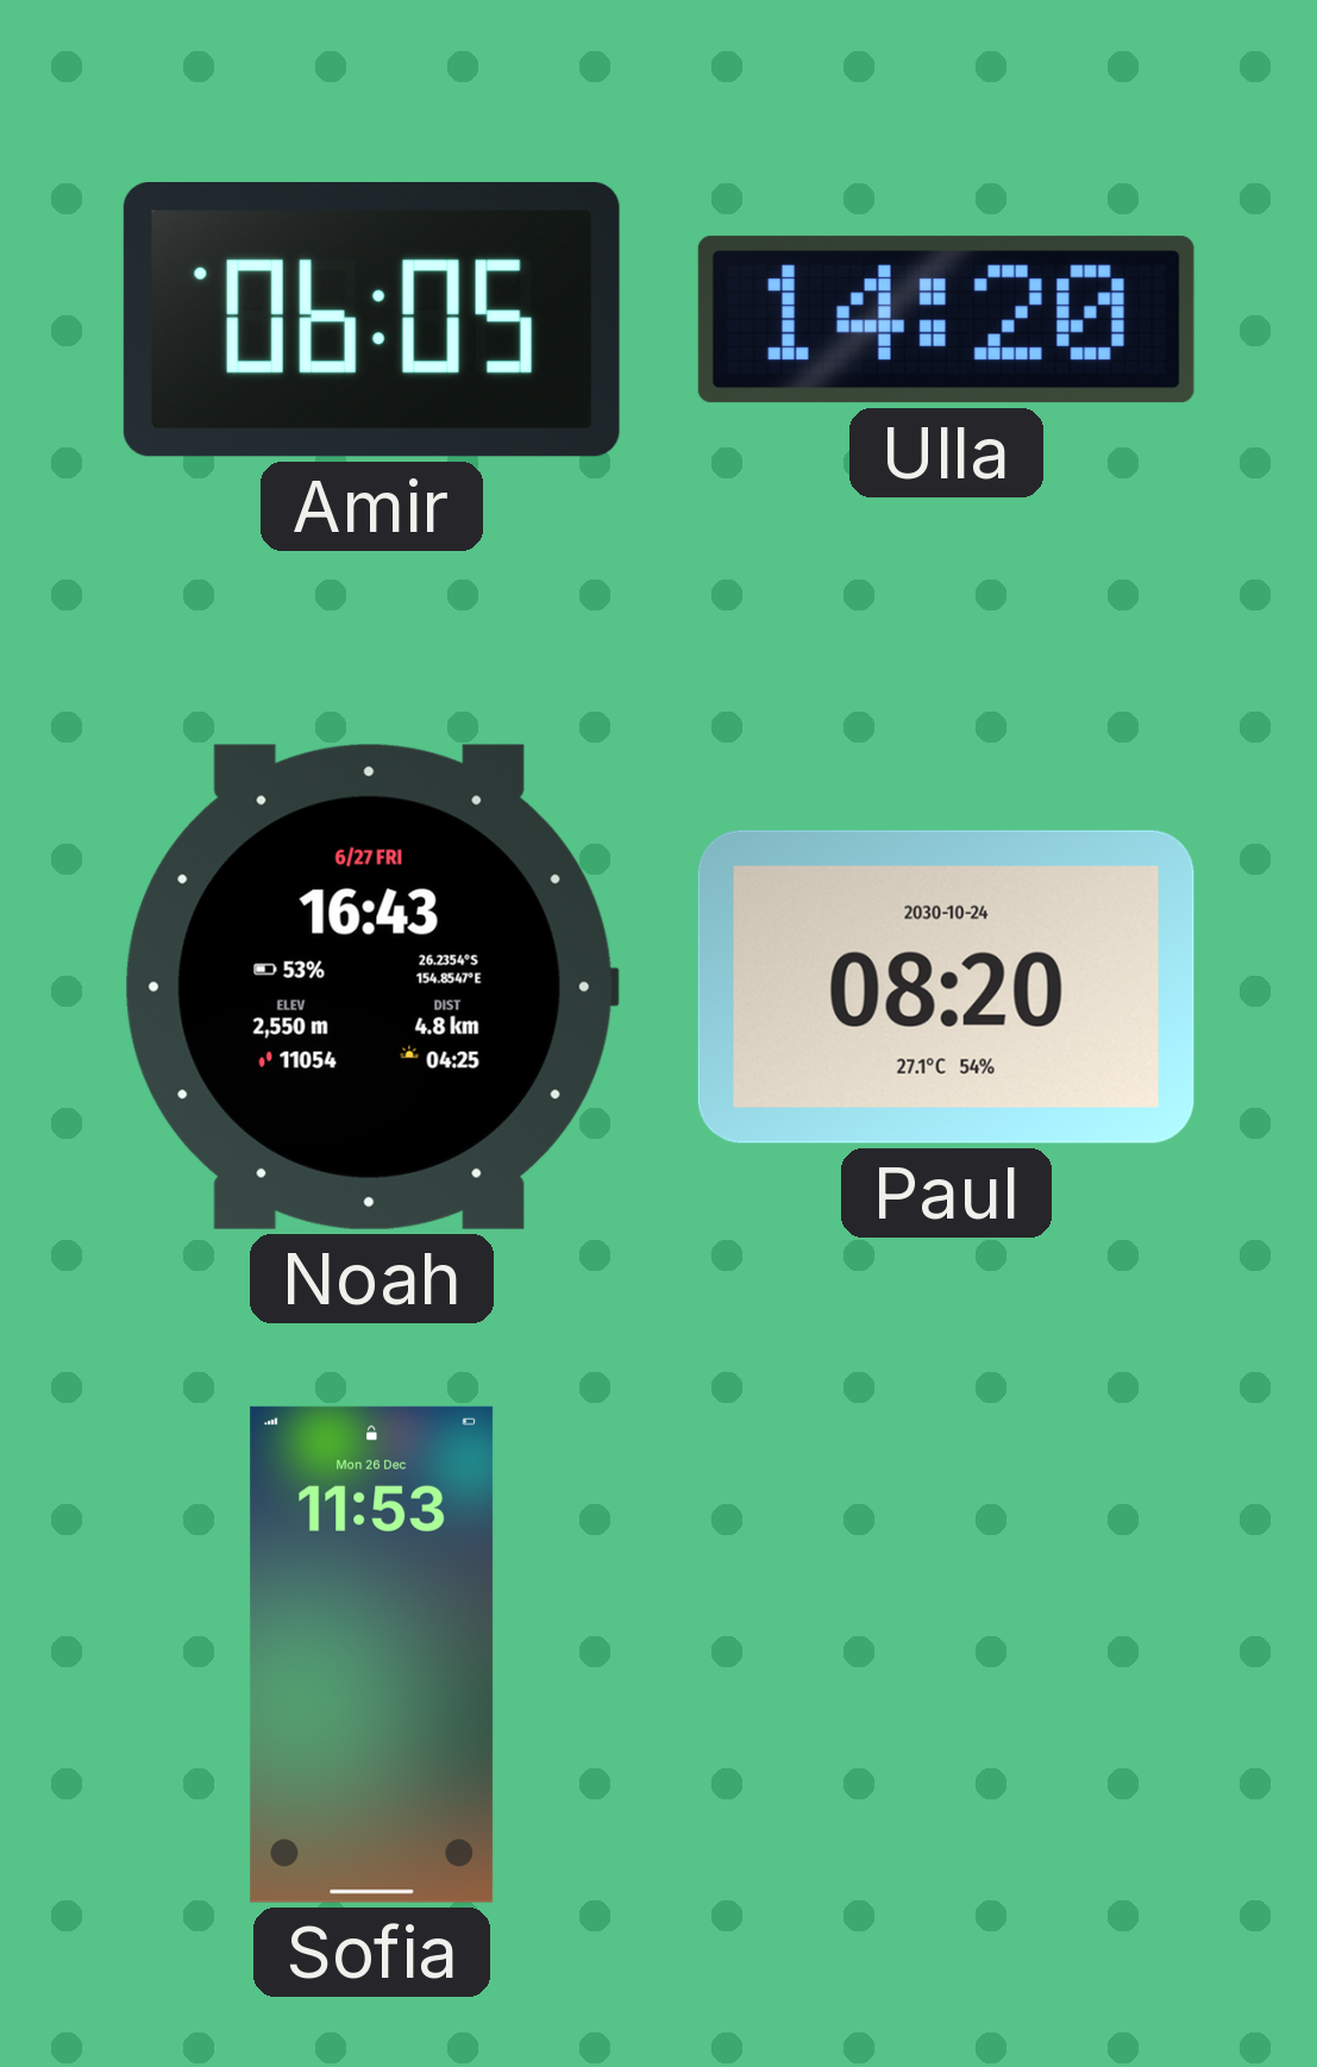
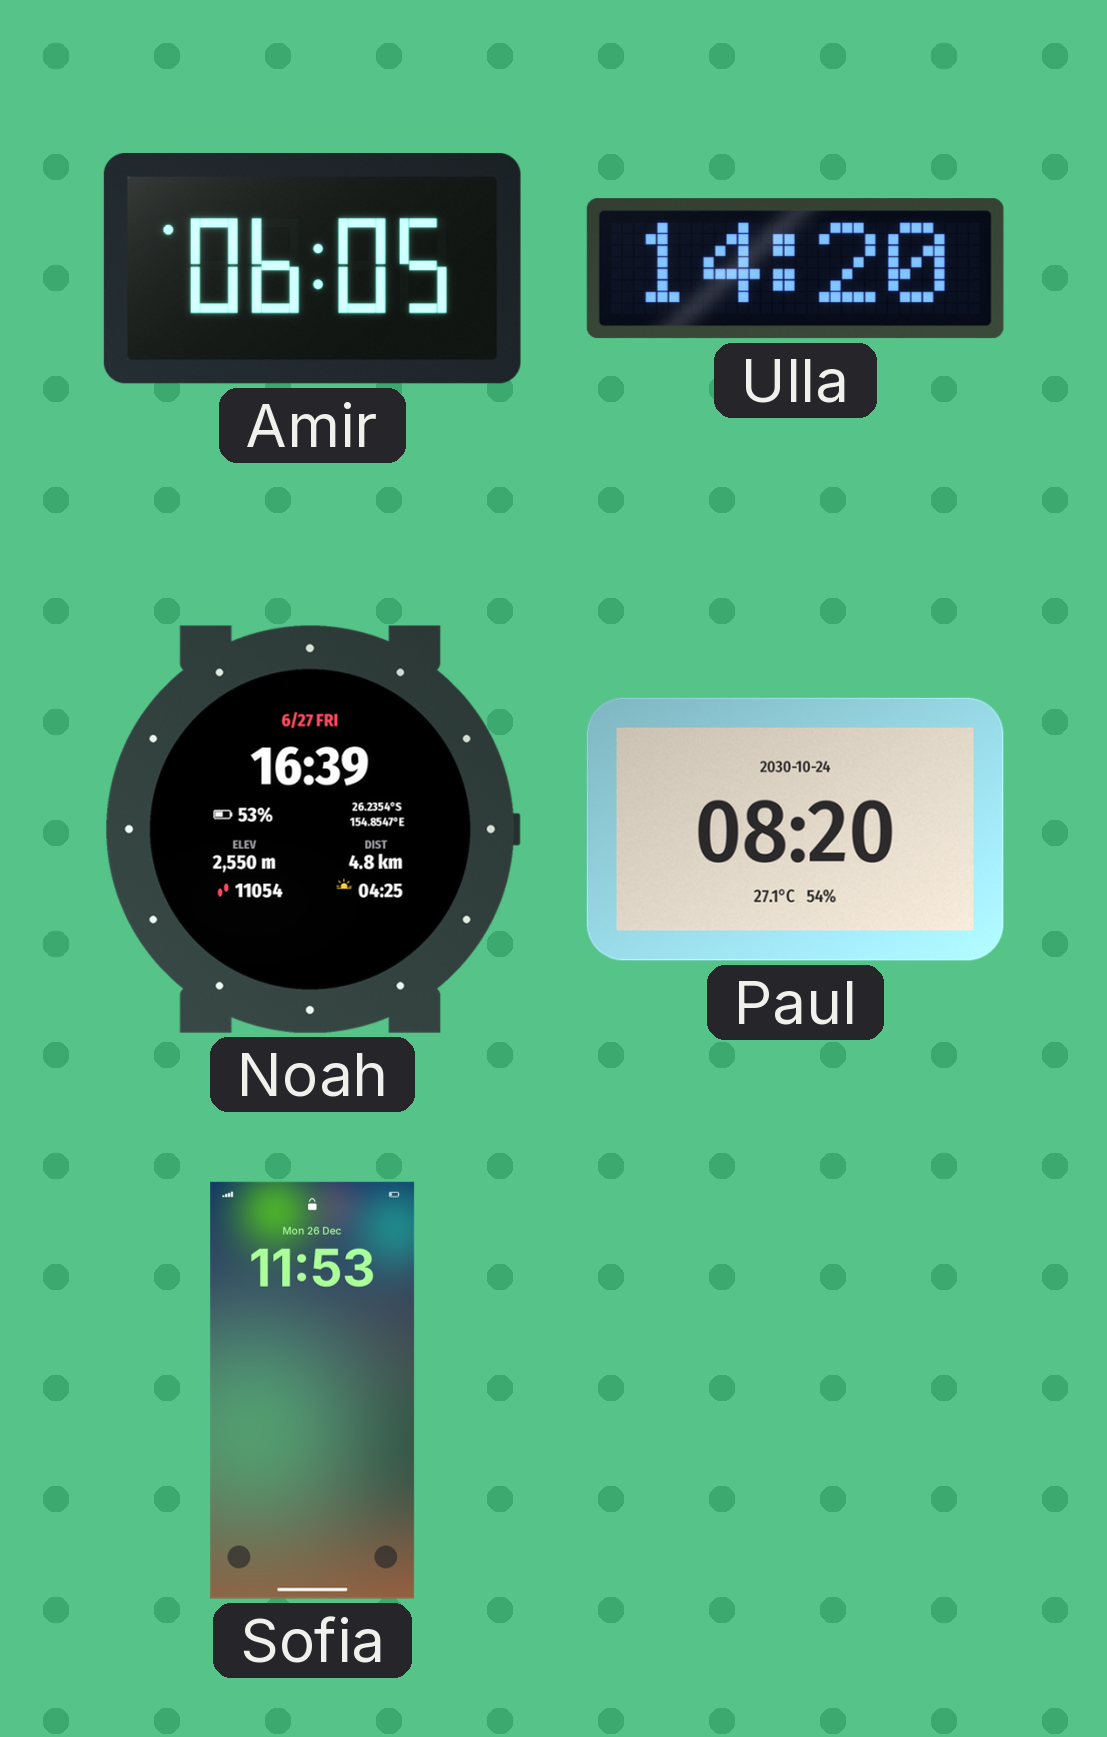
Noah: 16:43 -> 16:39
